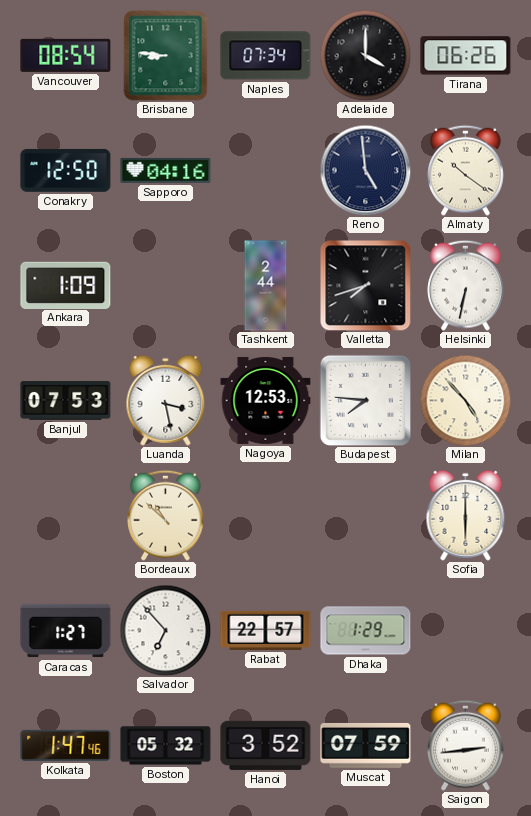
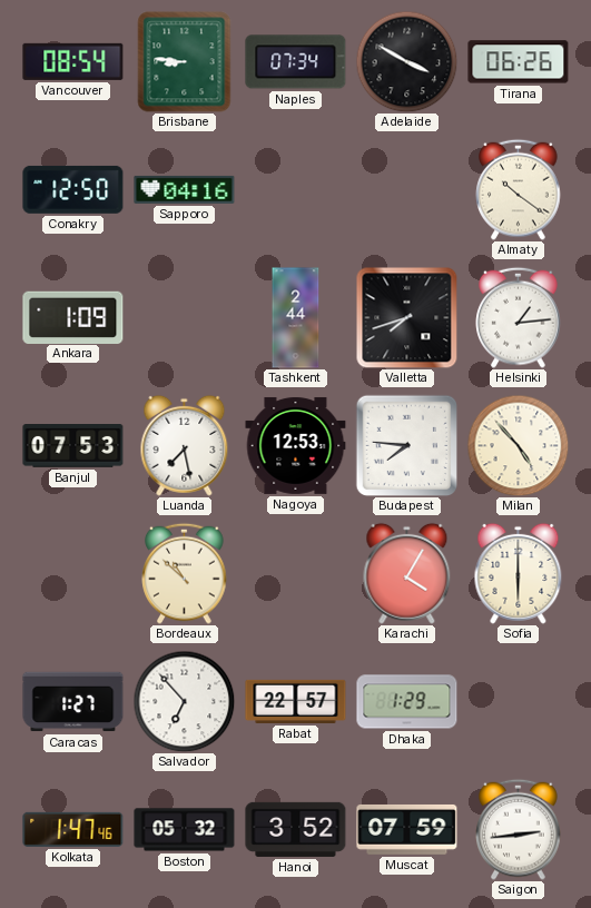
Adelaide: 4:00 -> 3:50
Reno: 4:59 -> none
Helsinki: 6:32 -> 1:14
Luanda: 3:28 -> 7:28
Karachi: none -> 4:05
